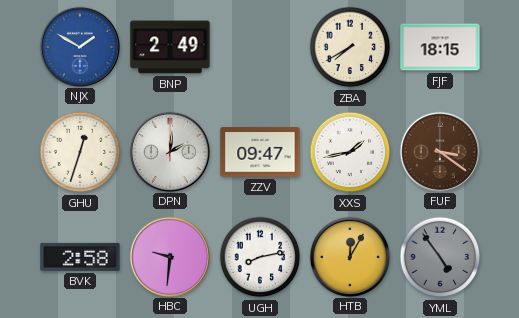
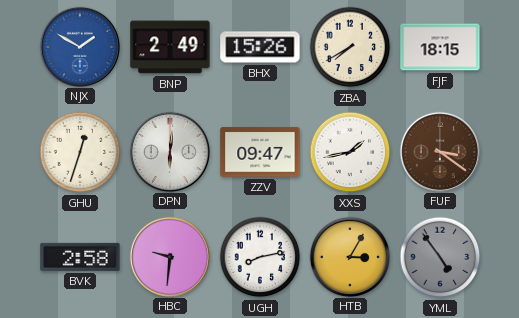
BHX: none -> 15:26
DPN: 2:01 -> 6:01
HTB: 12:05 -> 3:05
